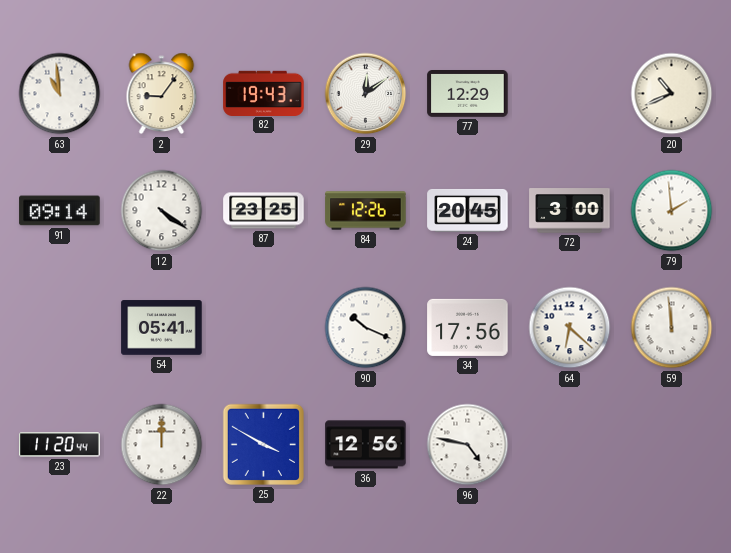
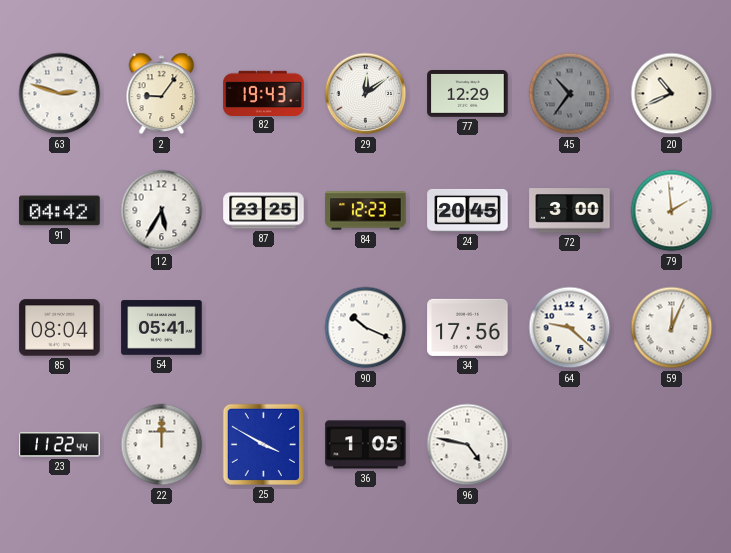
63: 10:59 -> 2:48
45: none -> 10:36
91: 09:14 -> 04:42
12: 4:21 -> 5:35
84: 12:26 -> 12:23
85: none -> 08:04
64: 6:22 -> 9:22
59: 11:59 -> 12:04
23: 11:20 -> 11:22
36: 12:56 -> 1:05
